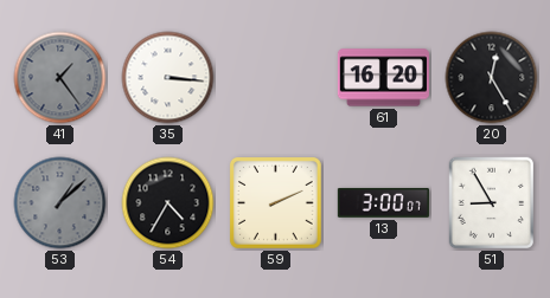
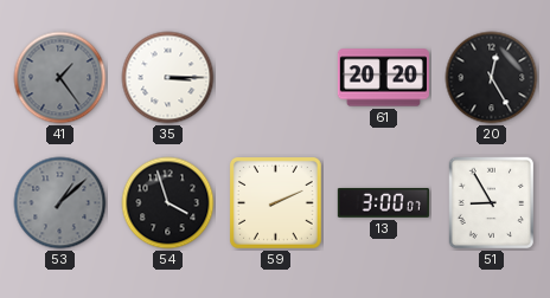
35: 3:16 -> 3:15
61: 16:20 -> 20:20
54: 4:35 -> 3:57
